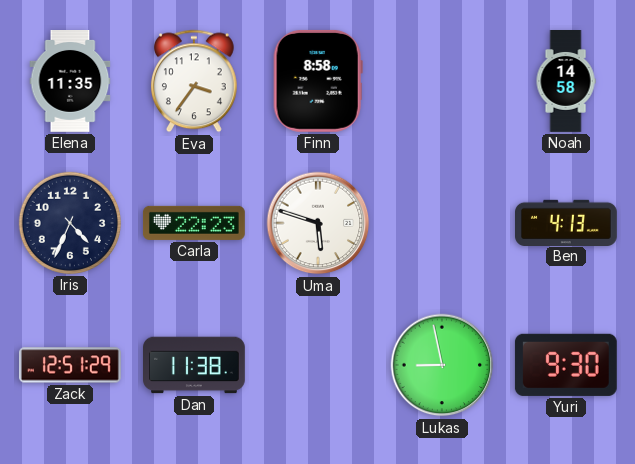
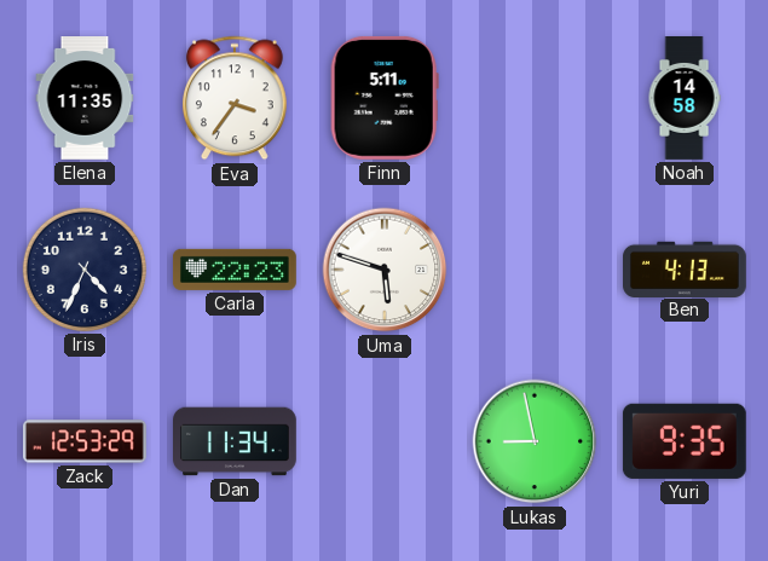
Finn: 8:58 -> 5:11
Zack: 12:51 -> 12:53
Dan: 11:38 -> 11:34
Yuri: 9:30 -> 9:35
